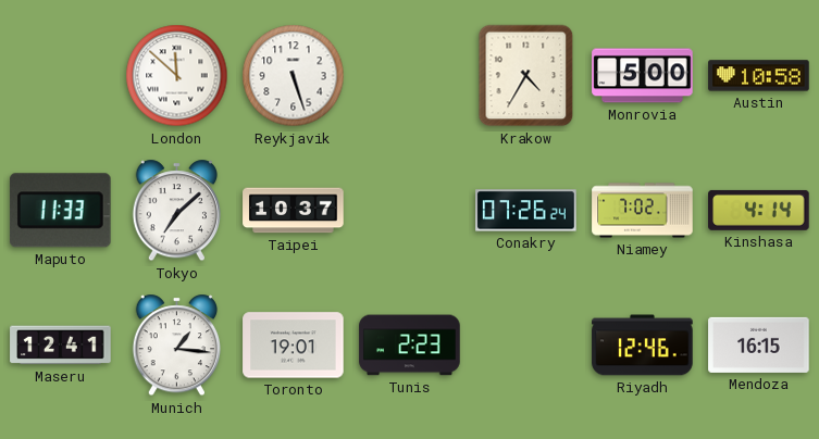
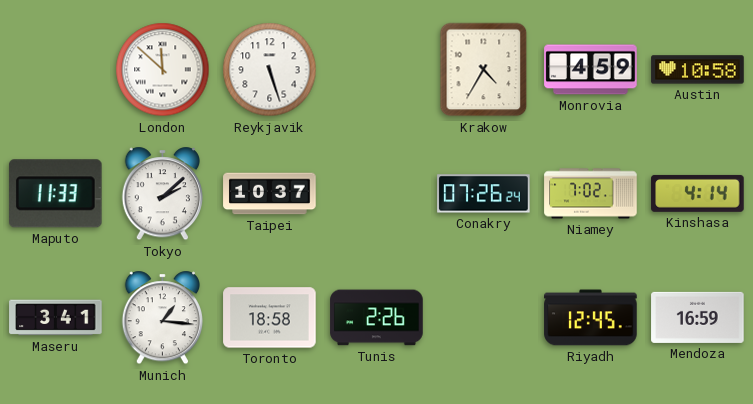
Monrovia: 5:00 -> 4:59
Tokyo: 7:08 -> 2:08
Maseru: 12:41 -> 3:41
Toronto: 19:01 -> 18:58
Tunis: 2:23 -> 2:26
Riyadh: 12:46 -> 12:45
Mendoza: 16:15 -> 16:59
